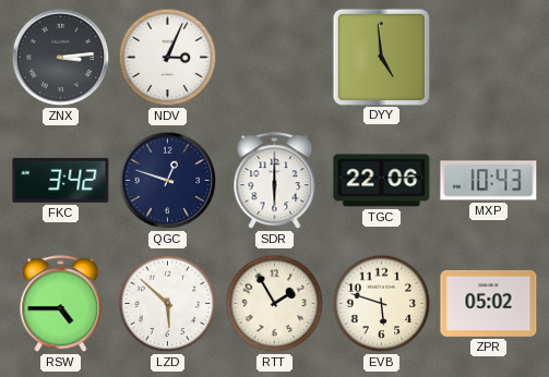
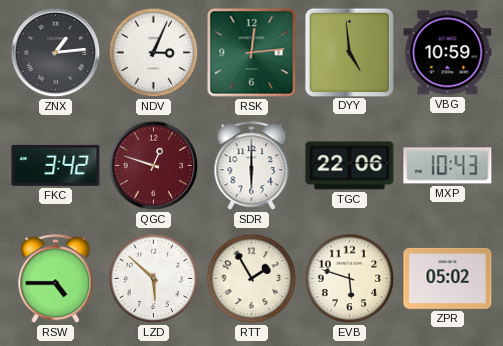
ZNX: 3:14 -> 1:14
RSK: none -> 12:14
VBG: none -> 10:59
QGC dial: navy -> burgundy
